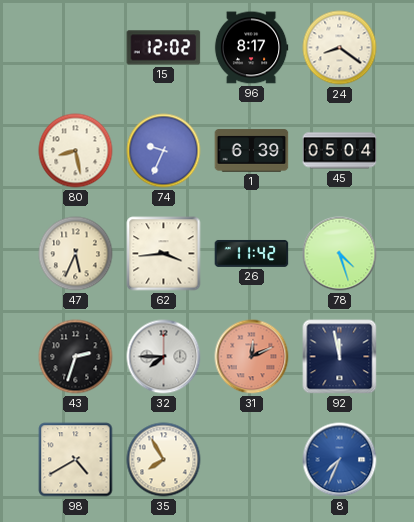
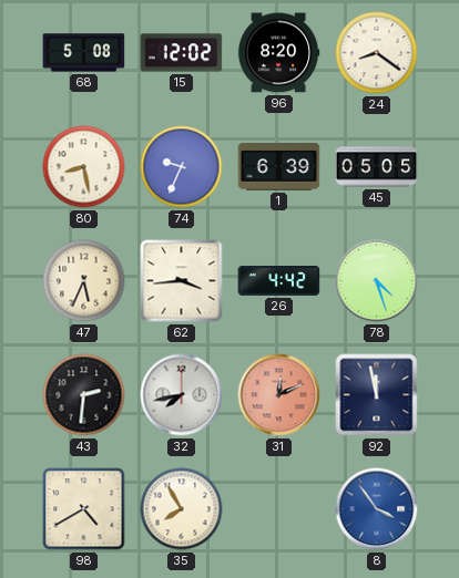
68: none -> 5:08
96: 8:17 -> 8:20
45: 05:04 -> 05:05
26: 11:42 -> 4:42
43: 2:33 -> 2:31
32: 7:45 -> 7:43
8: 7:34 -> 3:54
